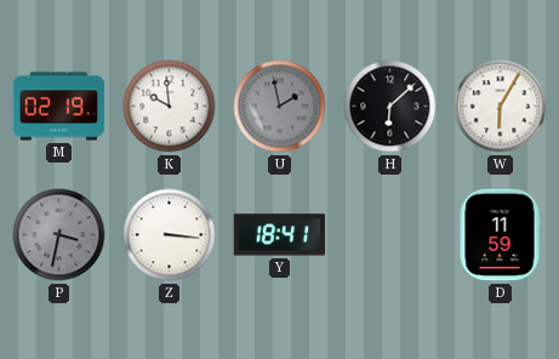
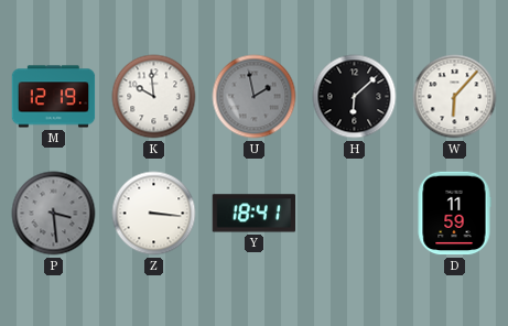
M: 02:19 -> 12:19
W: 6:05 -> 6:07
P: 3:32 -> 3:29
